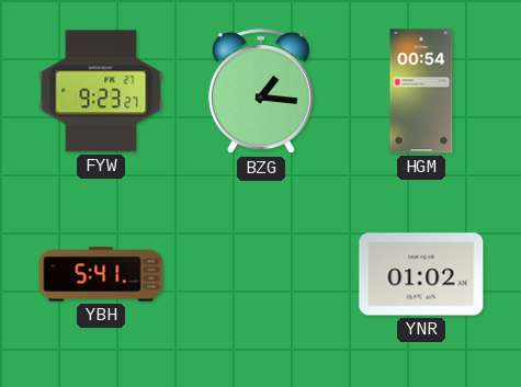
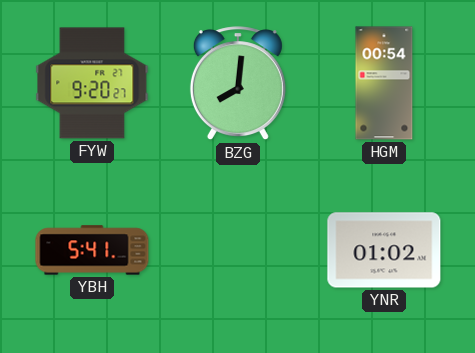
FYW: 9:23 -> 9:20
BZG: 1:16 -> 8:01
